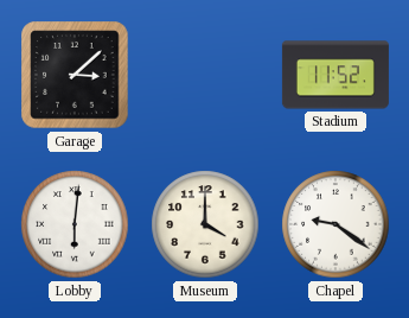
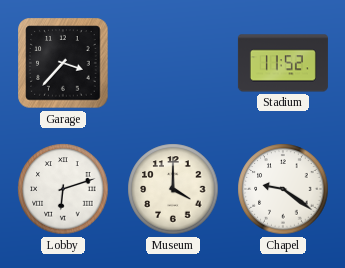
Garage: 3:08 -> 3:37
Lobby: 6:01 -> 6:12
